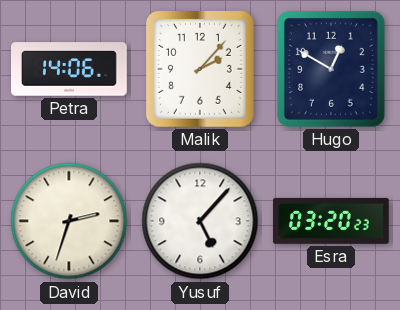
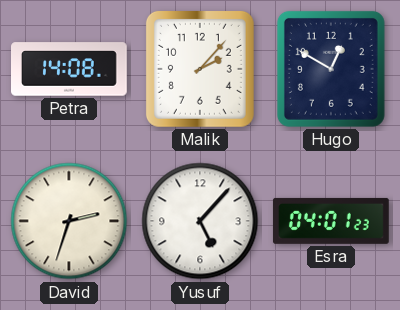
Petra: 14:06 -> 14:08
Esra: 03:20 -> 04:01
